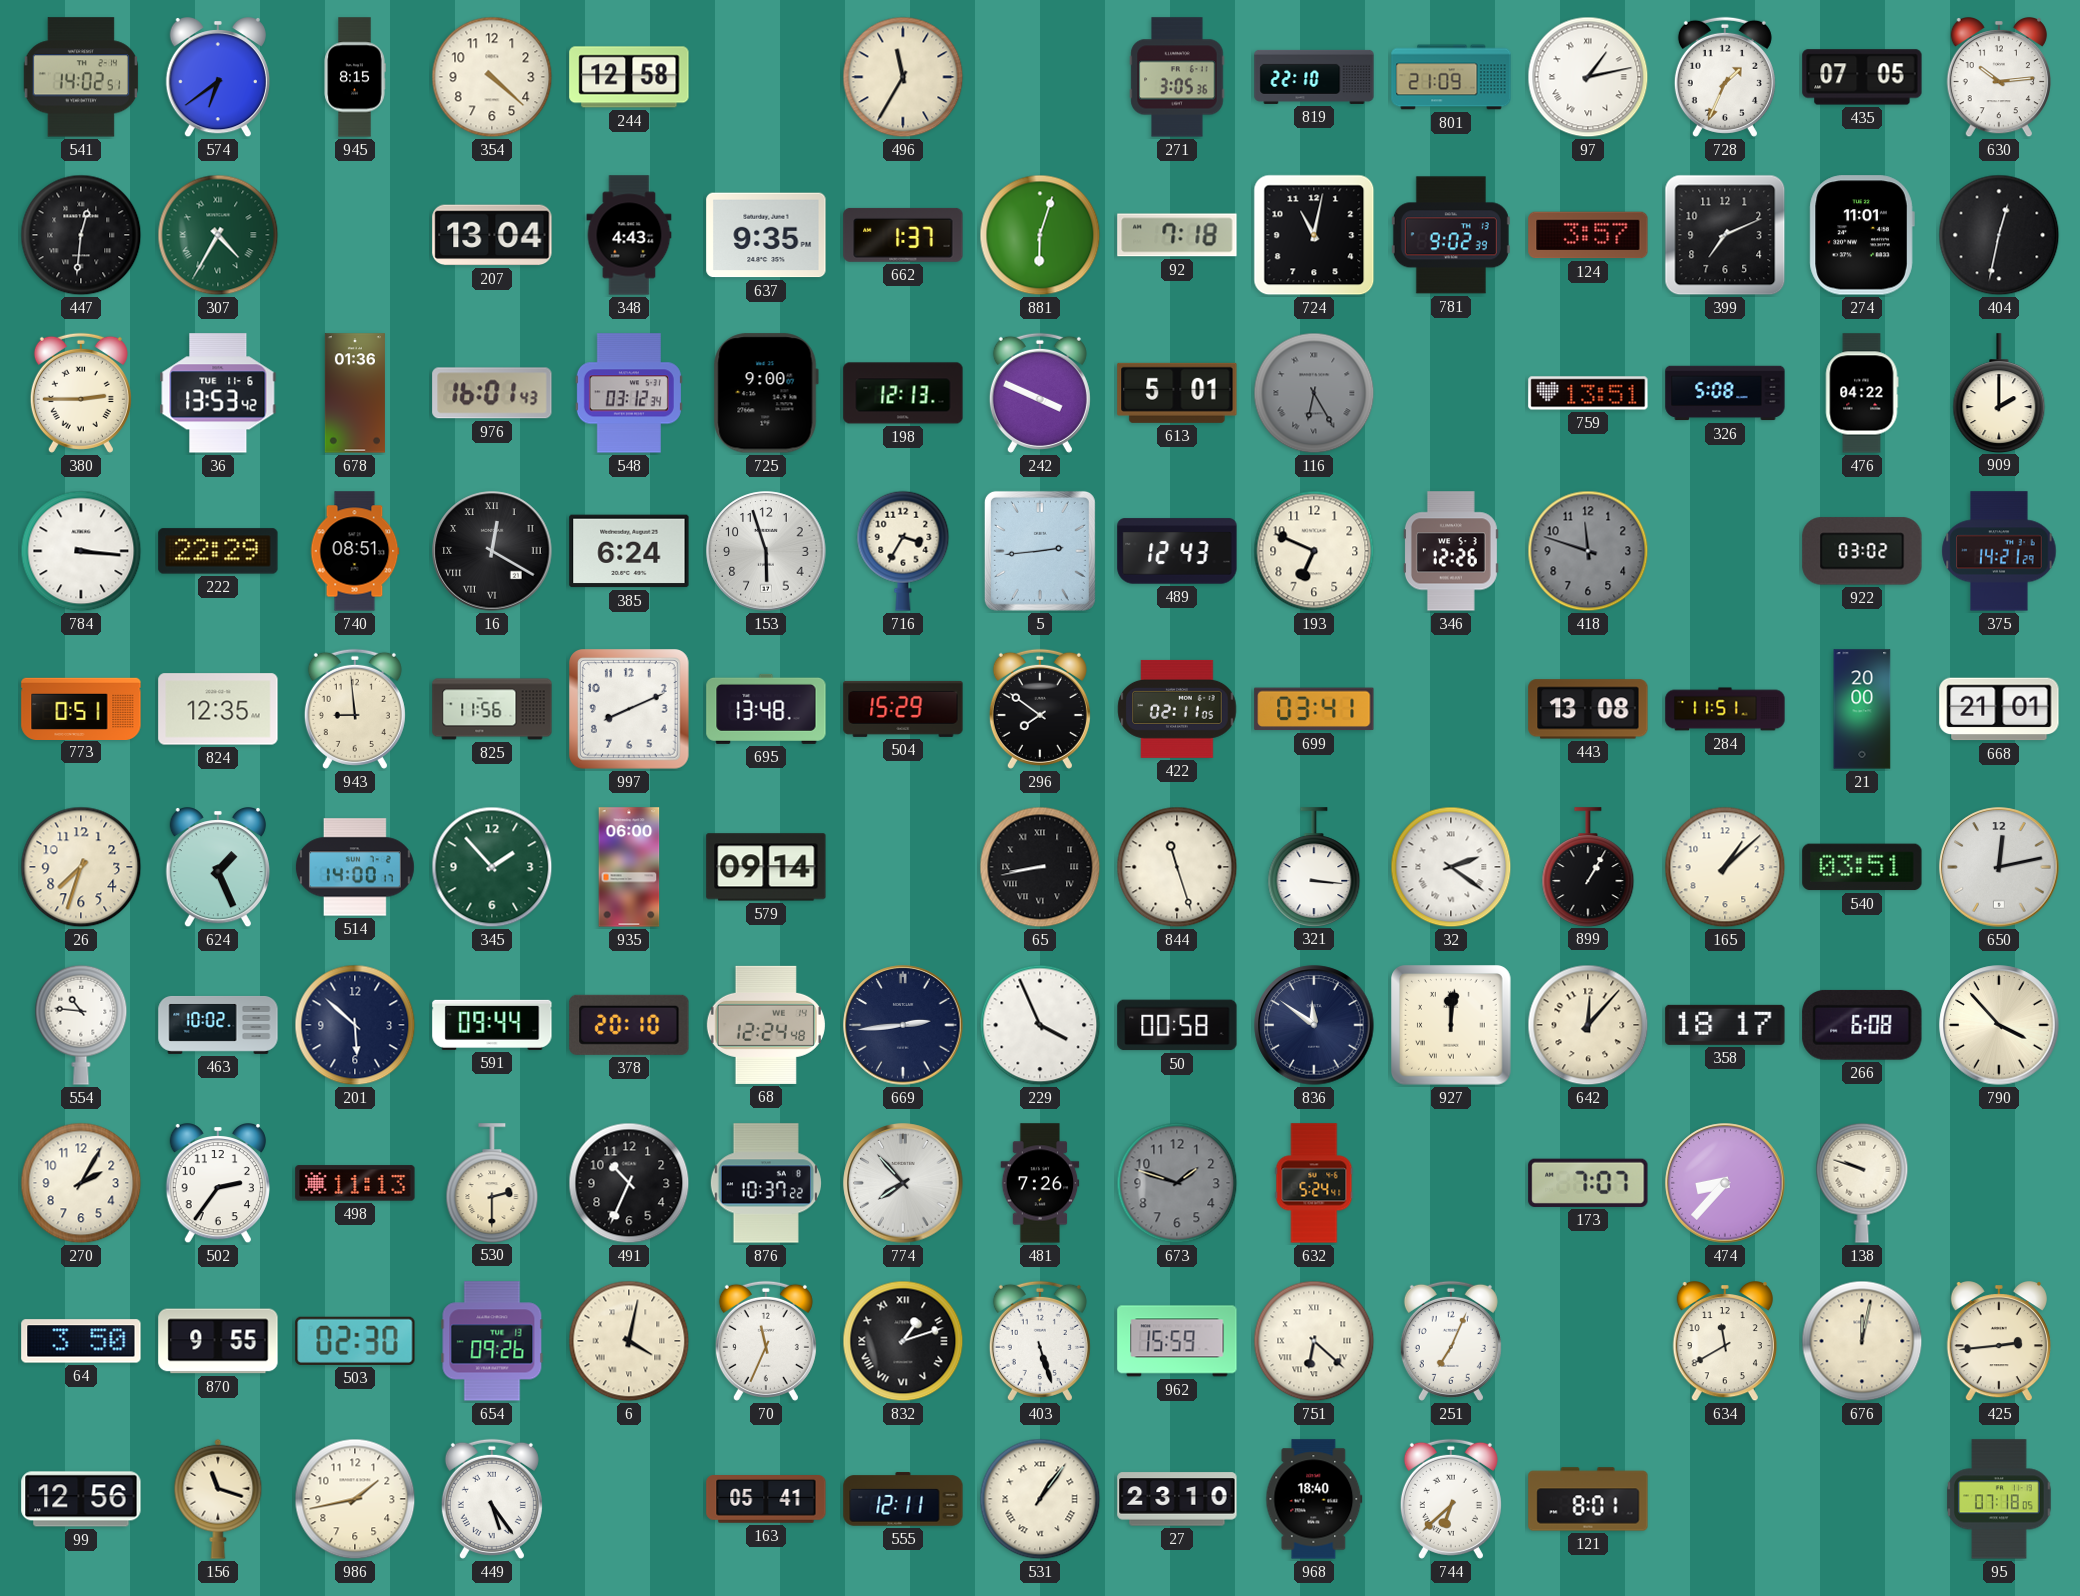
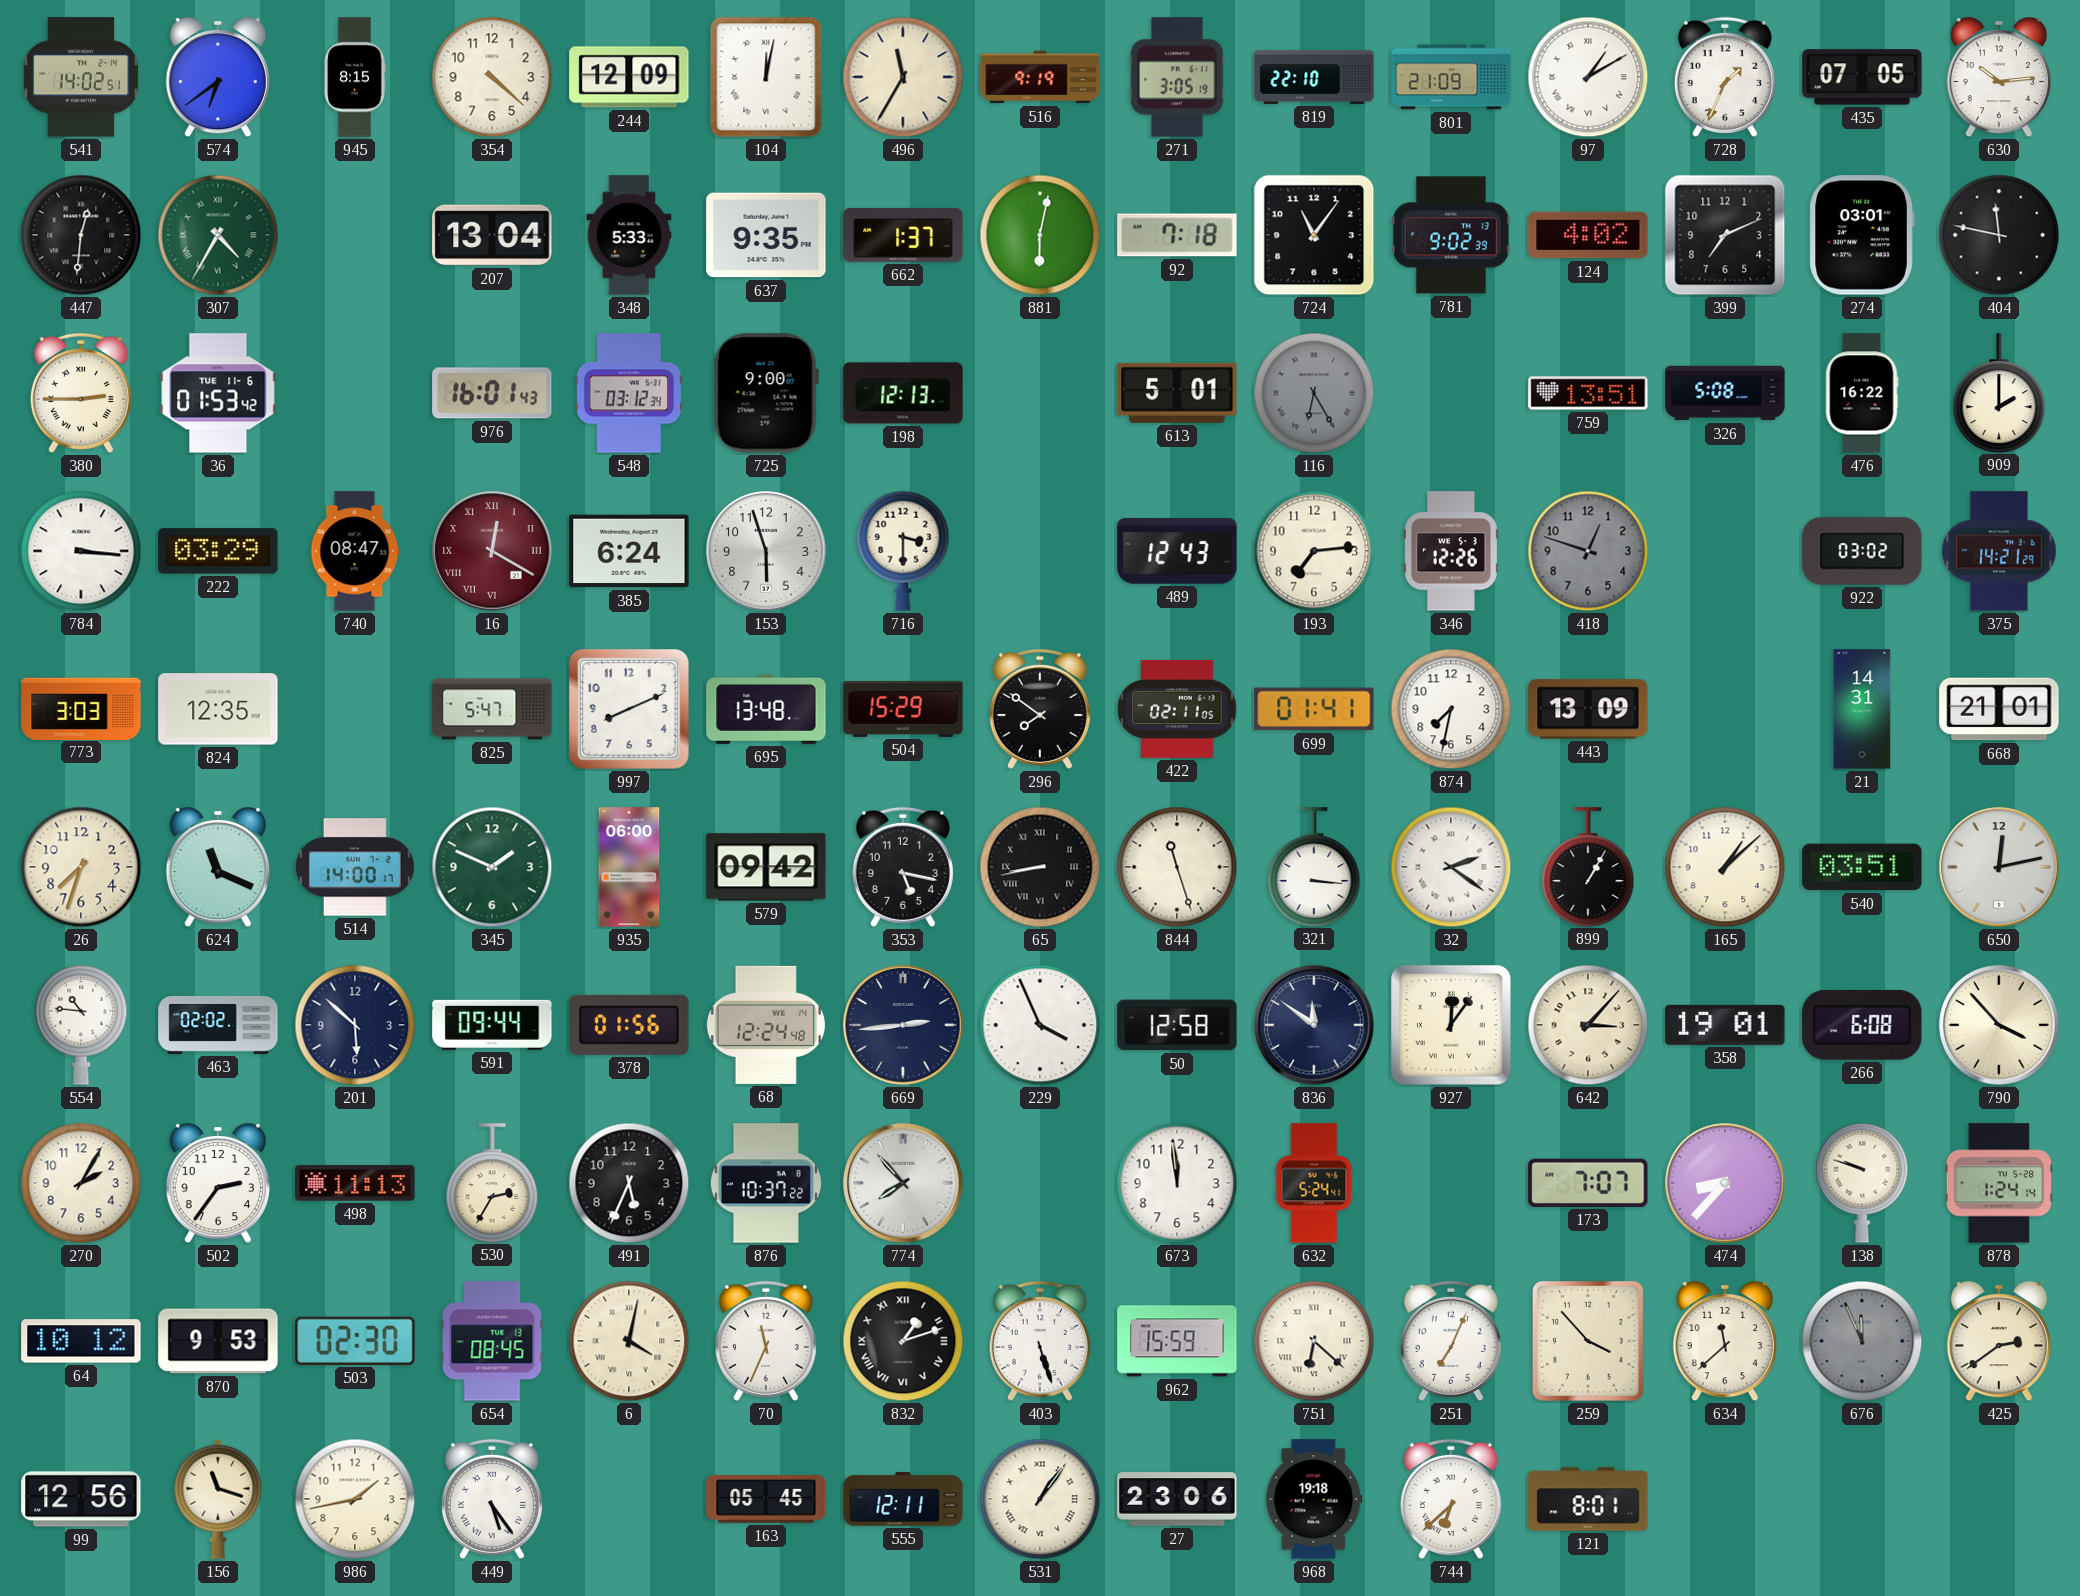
244: 12:58 -> 12:09
104: none -> 12:02
516: none -> 9:19
271: 3:05:36 -> 3:05:19
97: 1:13 -> 1:10
348: 4:43 -> 5:33
881: 6:03 -> 6:02
724: 11:02 -> 11:06
124: 3:57 -> 4:02
274: 11:01 -> 03:01
404: 12:32 -> 11:47
36: 13:53 -> 01:53
678: 01:36 -> none
242: 3:49 -> none
476: 04:22 -> 16:22
222: 22:29 -> 03:29
740: 08:51 -> 08:47
16 dial: black -> burgundy
716: 3:35 -> 3:30
5: 2:44 -> none
193: 6:49 -> 7:14
418: 11:48 -> 12:48
773: 0:51 -> 3:03
943: 8:59 -> none
825: 11:56 -> 5:47
699: 03:41 -> 01:41
874: none -> 7:32
443: 13:08 -> 13:09
284: 11:51 -> none
21: 20:00 -> 14:31
624: 1:26 -> 11:19
345: 1:53 -> 1:49
579: 09:14 -> 09:42
353: none -> 5:17
463: 10:02 -> 02:02
378: 20:10 -> 01:56
50: 00:58 -> 12:58
927: 12:01 -> 12:06
642: 12:07 -> 3:07
358: 18:17 -> 19:01
530: 2:30 -> 2:35
491: 10:34 -> 5:34
481: 7:26 -> none
673: 1:48 -> 11:59
673 dial: grey -> white
878: none -> 1:24
64: 3:50 -> 10:12
870: 9:55 -> 9:53
654: 09:26 -> 08:45
259: none -> 3:53
634: 11:40 -> 11:38
676: 12:02 -> 11:56
676 dial: cream -> grey
425: 2:44 -> 2:39
163: 05:41 -> 05:45
27: 23:10 -> 23:06
968: 18:40 -> 19:18
95: 07:18 -> none
